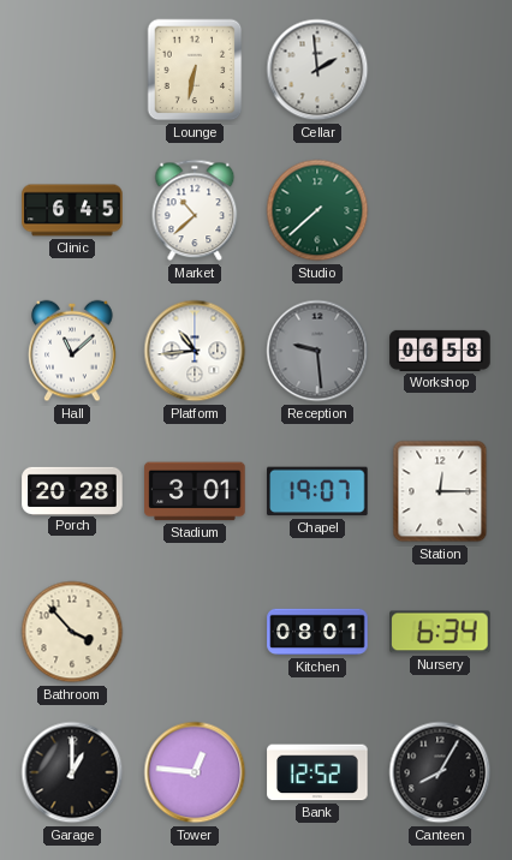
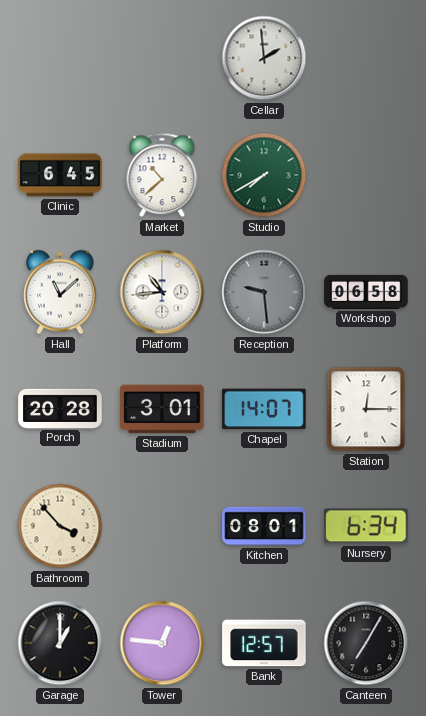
Lounge: 6:32 -> none
Studio: 7:38 -> 7:40
Chapel: 19:07 -> 14:07
Bank: 12:52 -> 12:57
Canteen: 8:05 -> 7:05
